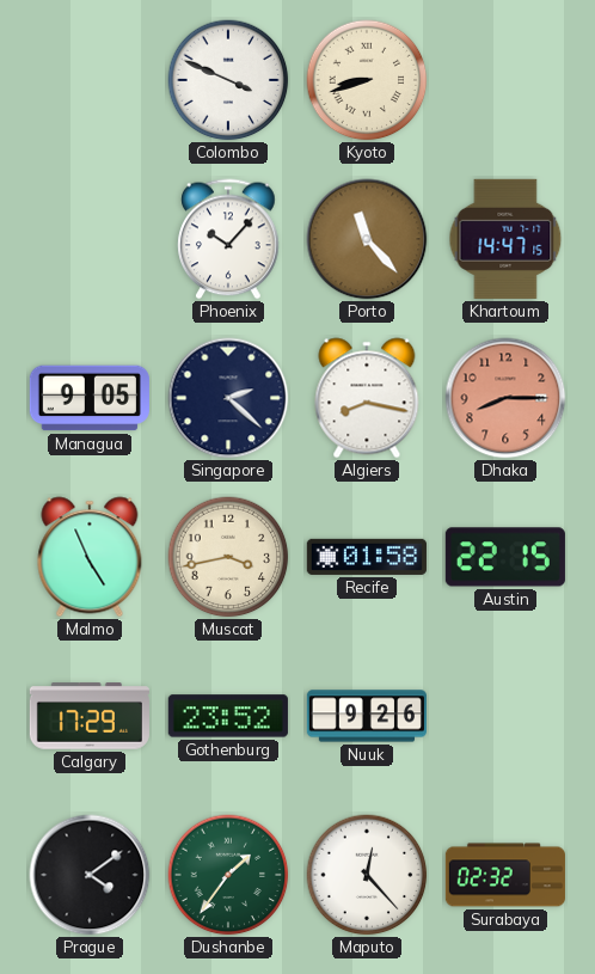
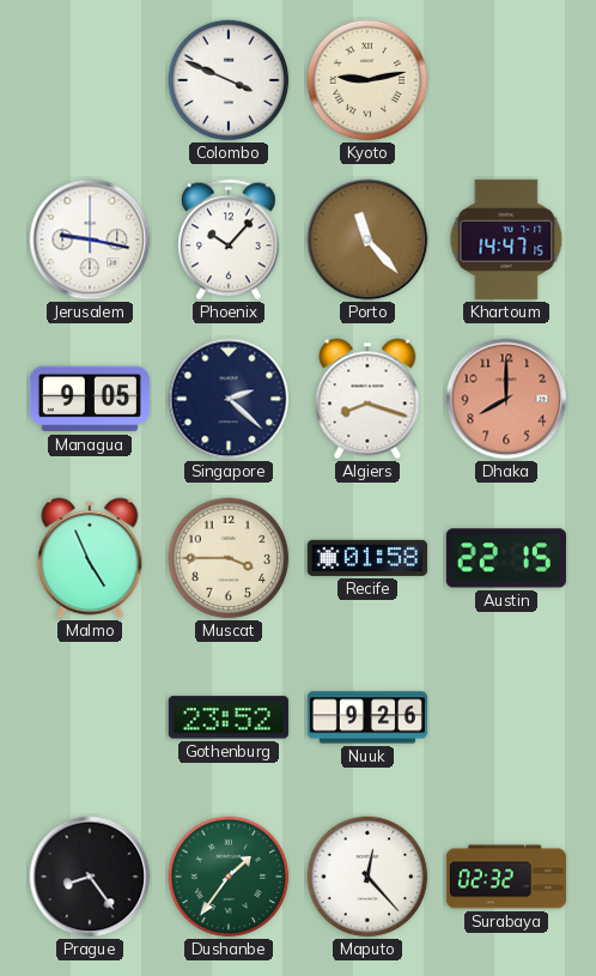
Kyoto: 8:42 -> 9:13
Jerusalem: none -> 9:17
Algiers: 8:17 -> 8:18
Dhaka: 8:15 -> 8:00
Muscat: 3:43 -> 3:45
Calgary: 17:29 -> none
Prague: 4:09 -> 8:24
